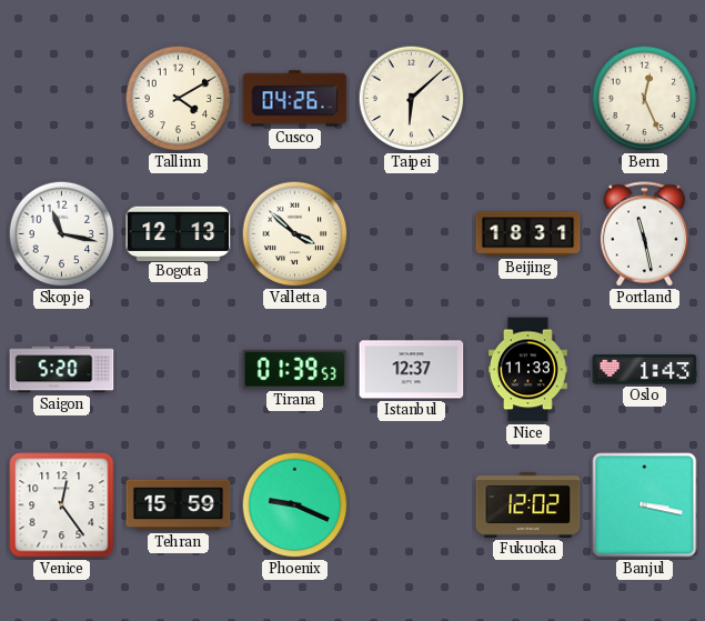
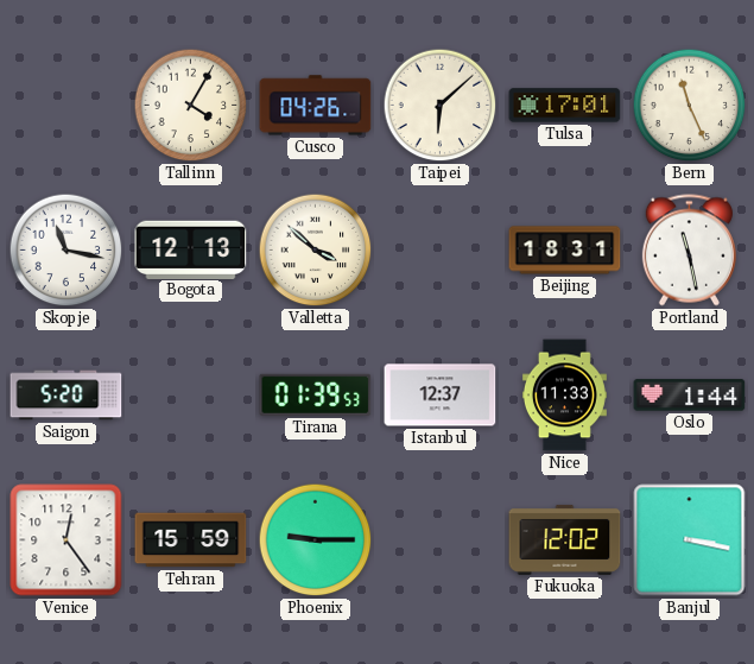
Tallinn: 4:10 -> 4:05
Tulsa: none -> 17:01
Bern: 12:26 -> 11:26
Oslo: 1:43 -> 1:44
Phoenix: 9:19 -> 9:15
